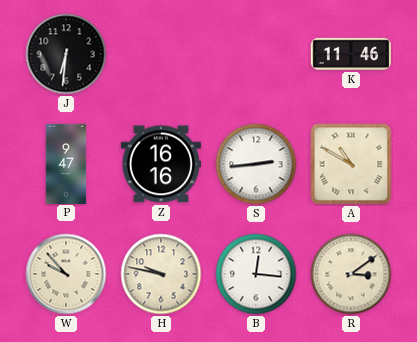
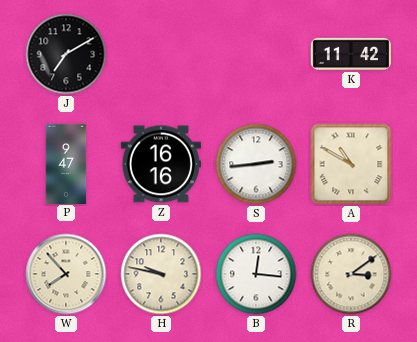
J: 6:31 -> 7:10
K: 11:46 -> 11:42
W: 9:53 -> 7:53
